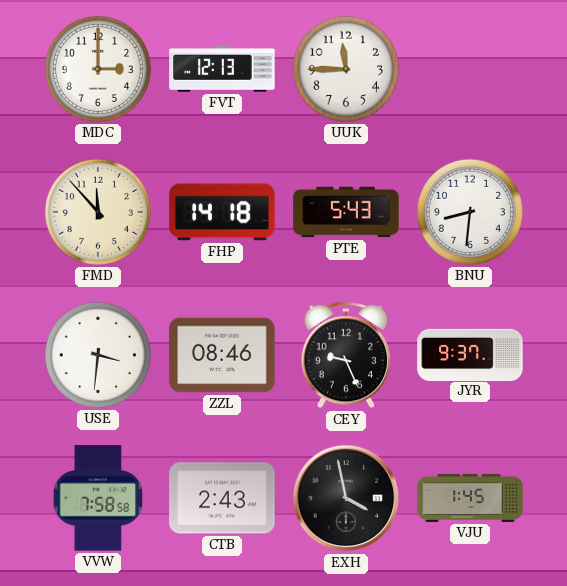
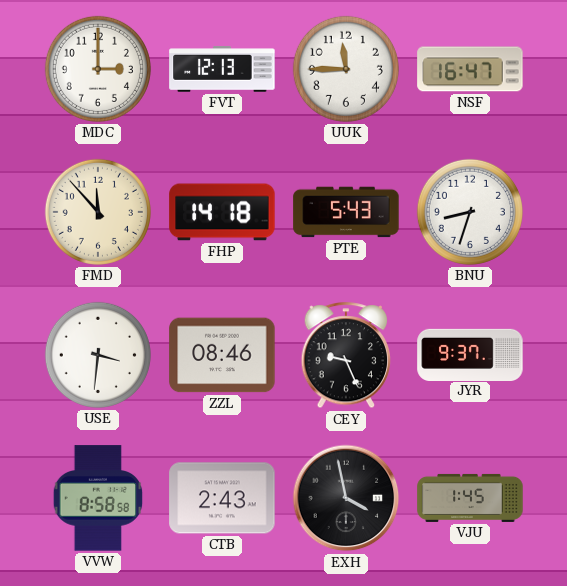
NSF: none -> 16:47
BNU: 8:31 -> 8:33
VVW: 7:58 -> 8:58
